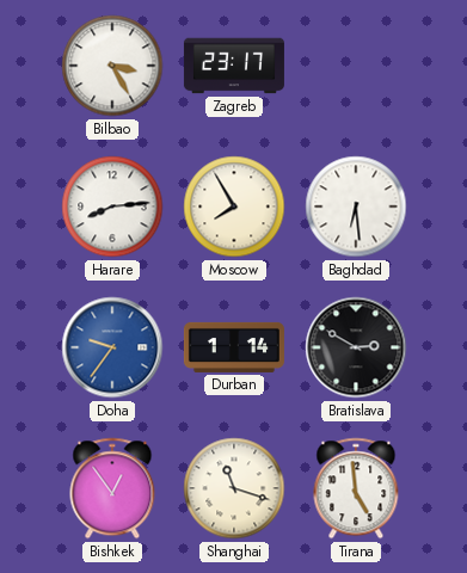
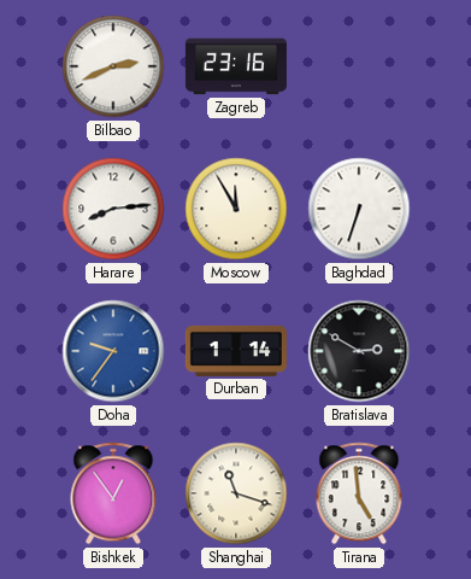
Bilbao: 3:25 -> 2:41
Zagreb: 23:17 -> 23:16
Moscow: 7:55 -> 11:55
Baghdad: 6:29 -> 6:33
